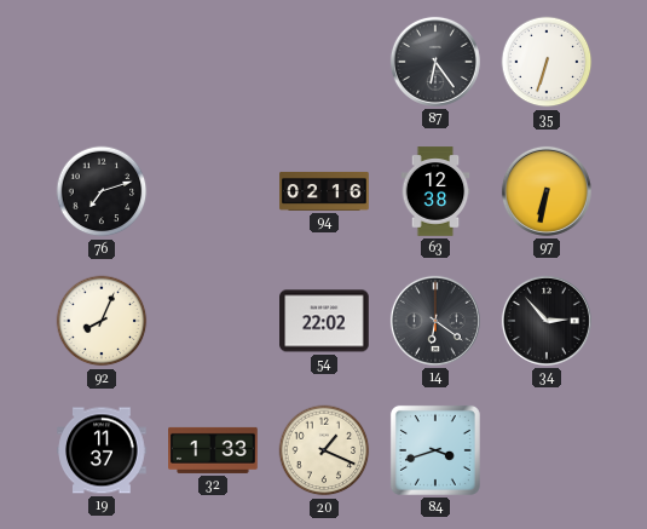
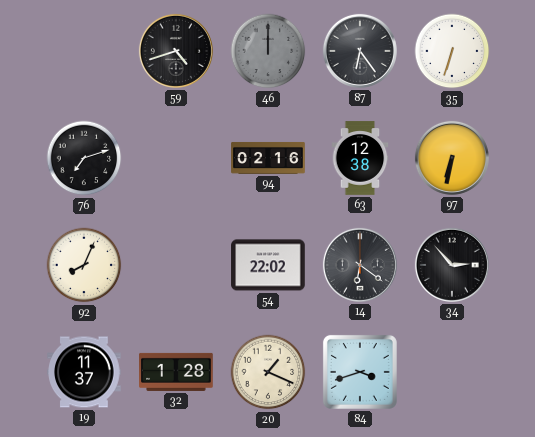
59: none -> 4:42
46: none -> 12:00
32: 1:33 -> 1:28
